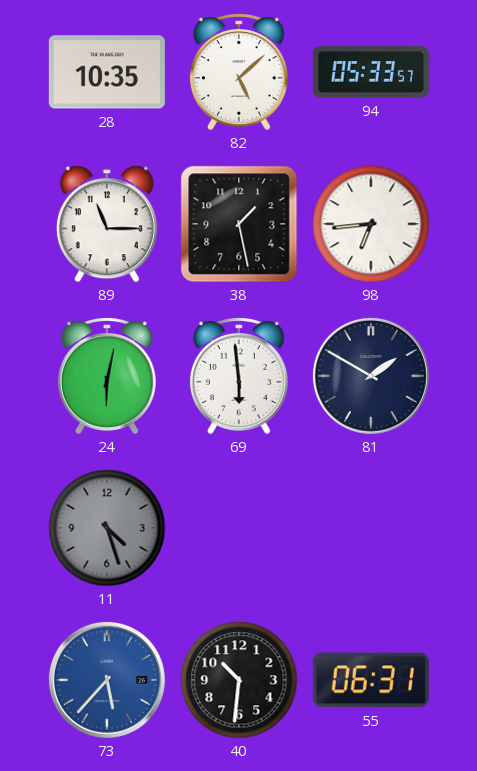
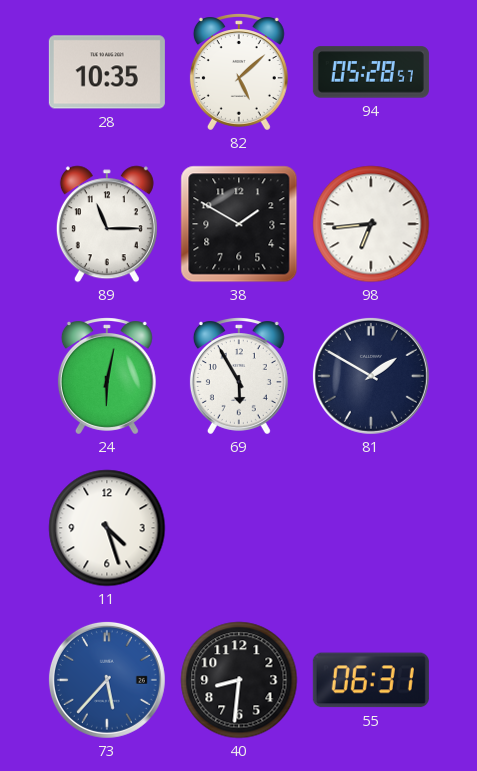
94: 05:33 -> 05:28
38: 1:28 -> 1:50
69: 5:59 -> 5:55
11 dial: grey -> white
40: 10:31 -> 8:31
